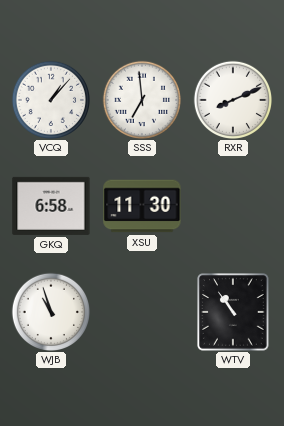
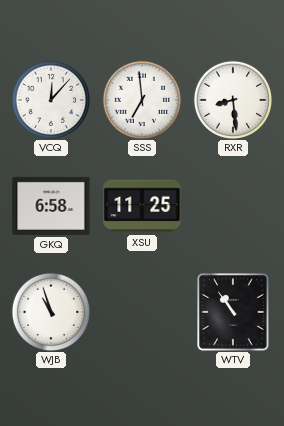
VCQ: 1:07 -> 12:07
RXR: 8:11 -> 8:29
XSU: 11:30 -> 11:25
